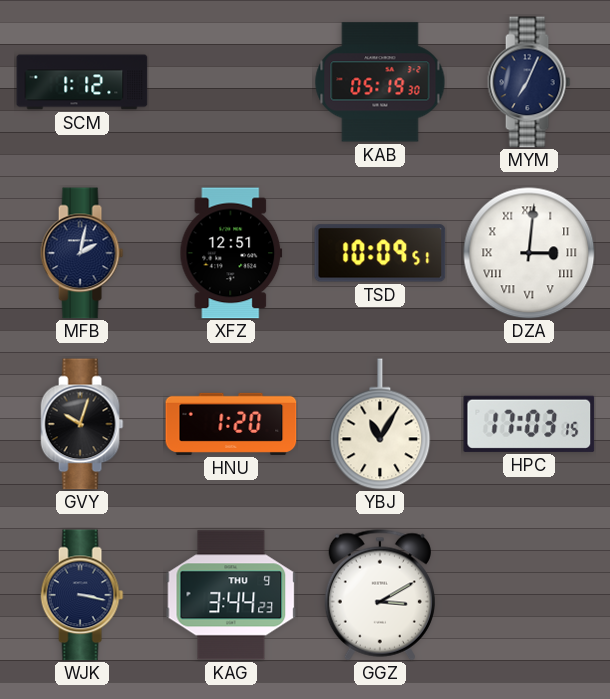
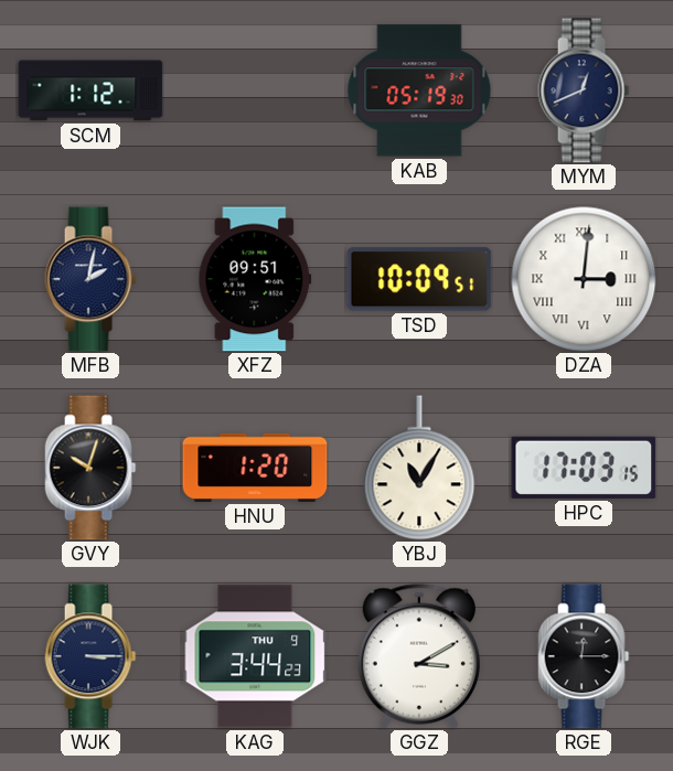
MYM: 7:04 -> 12:41
XFZ: 12:51 -> 09:51
WJK: 3:17 -> 3:15
RGE: none -> 12:15
